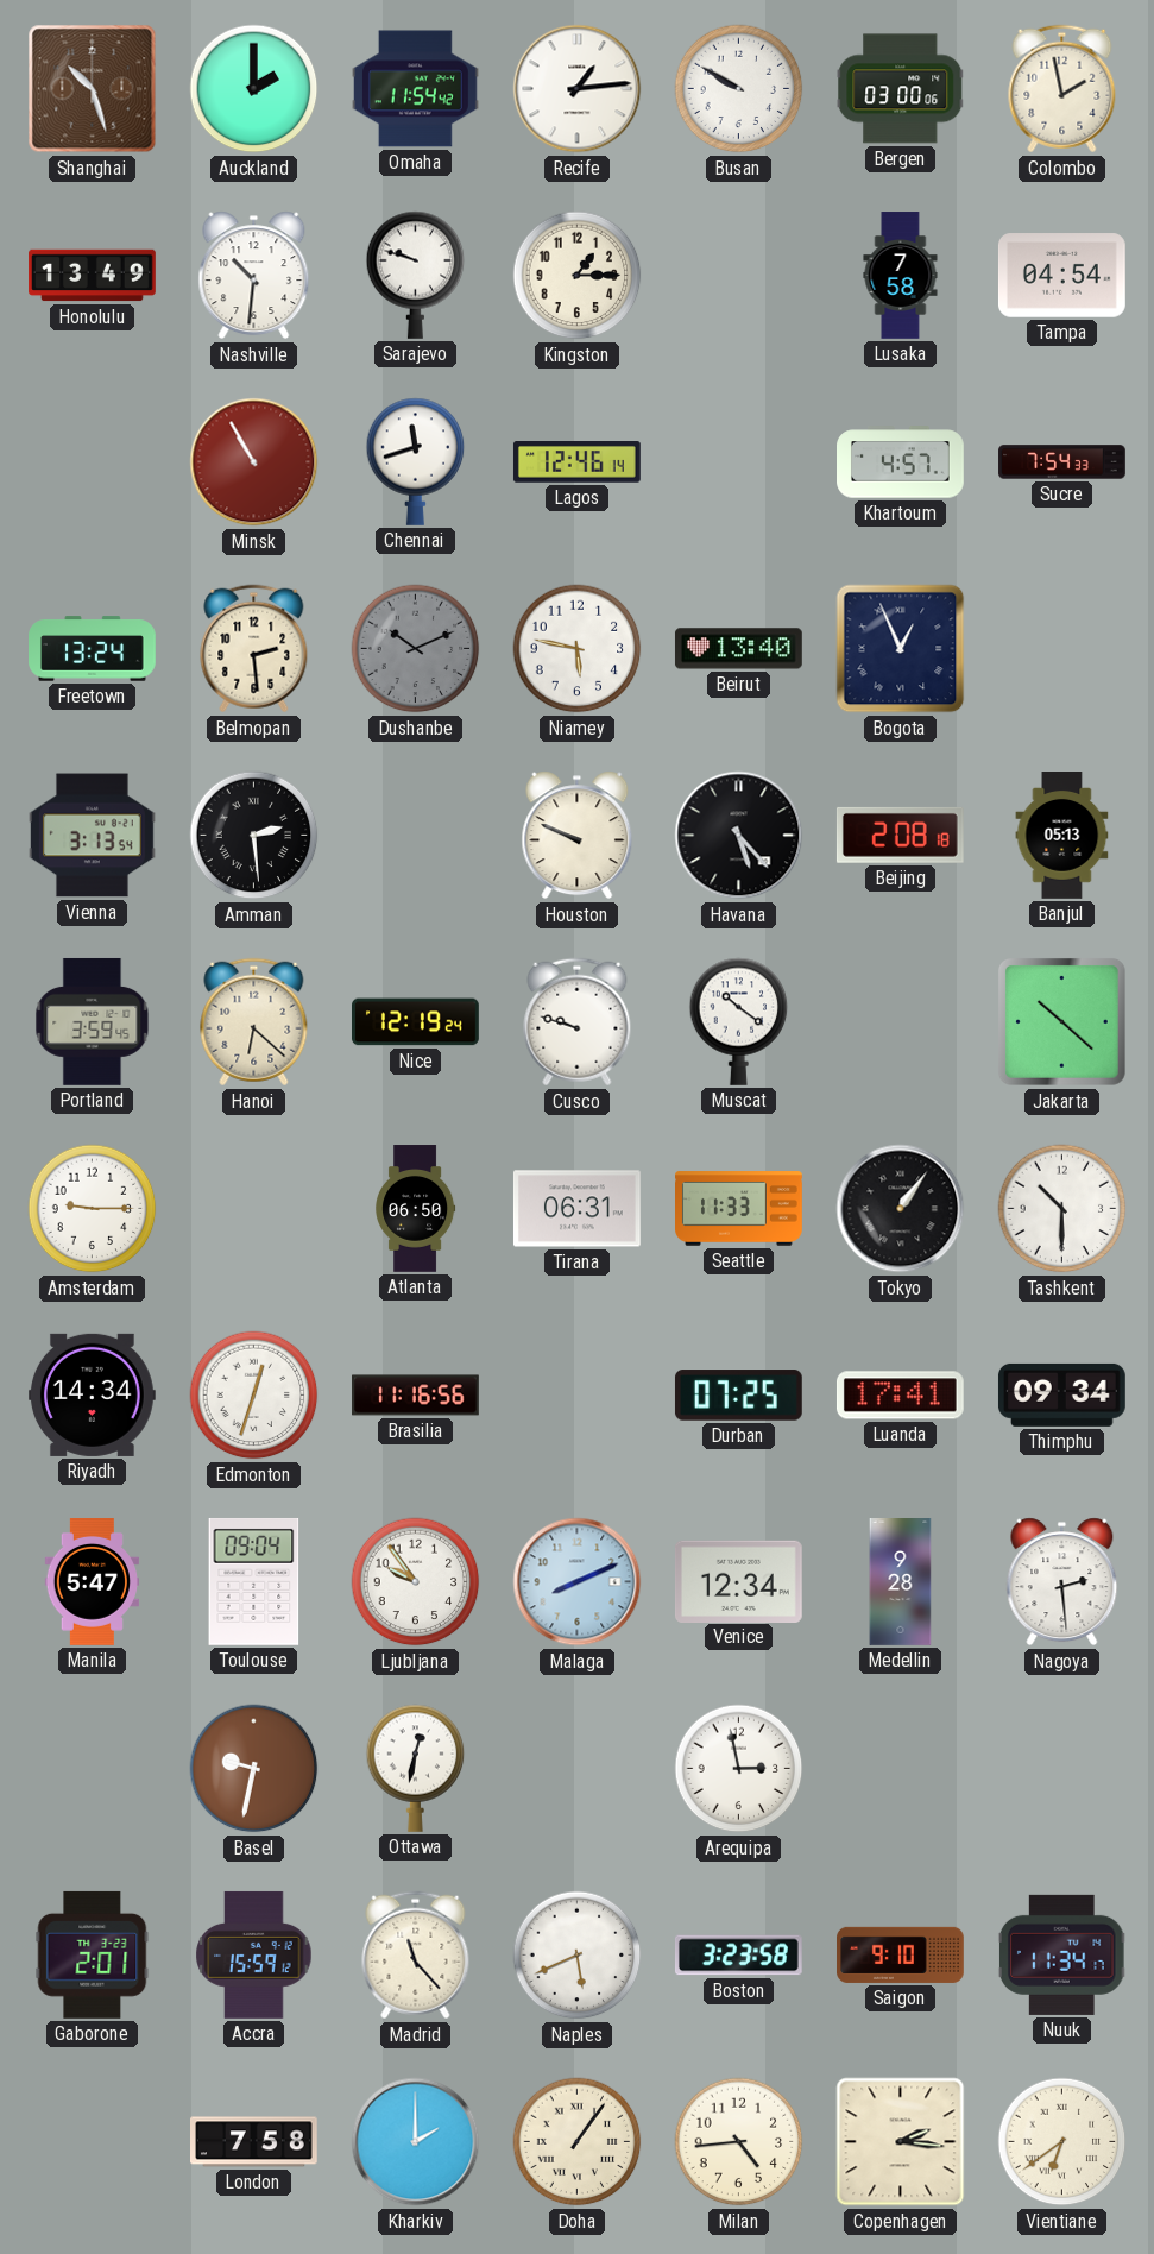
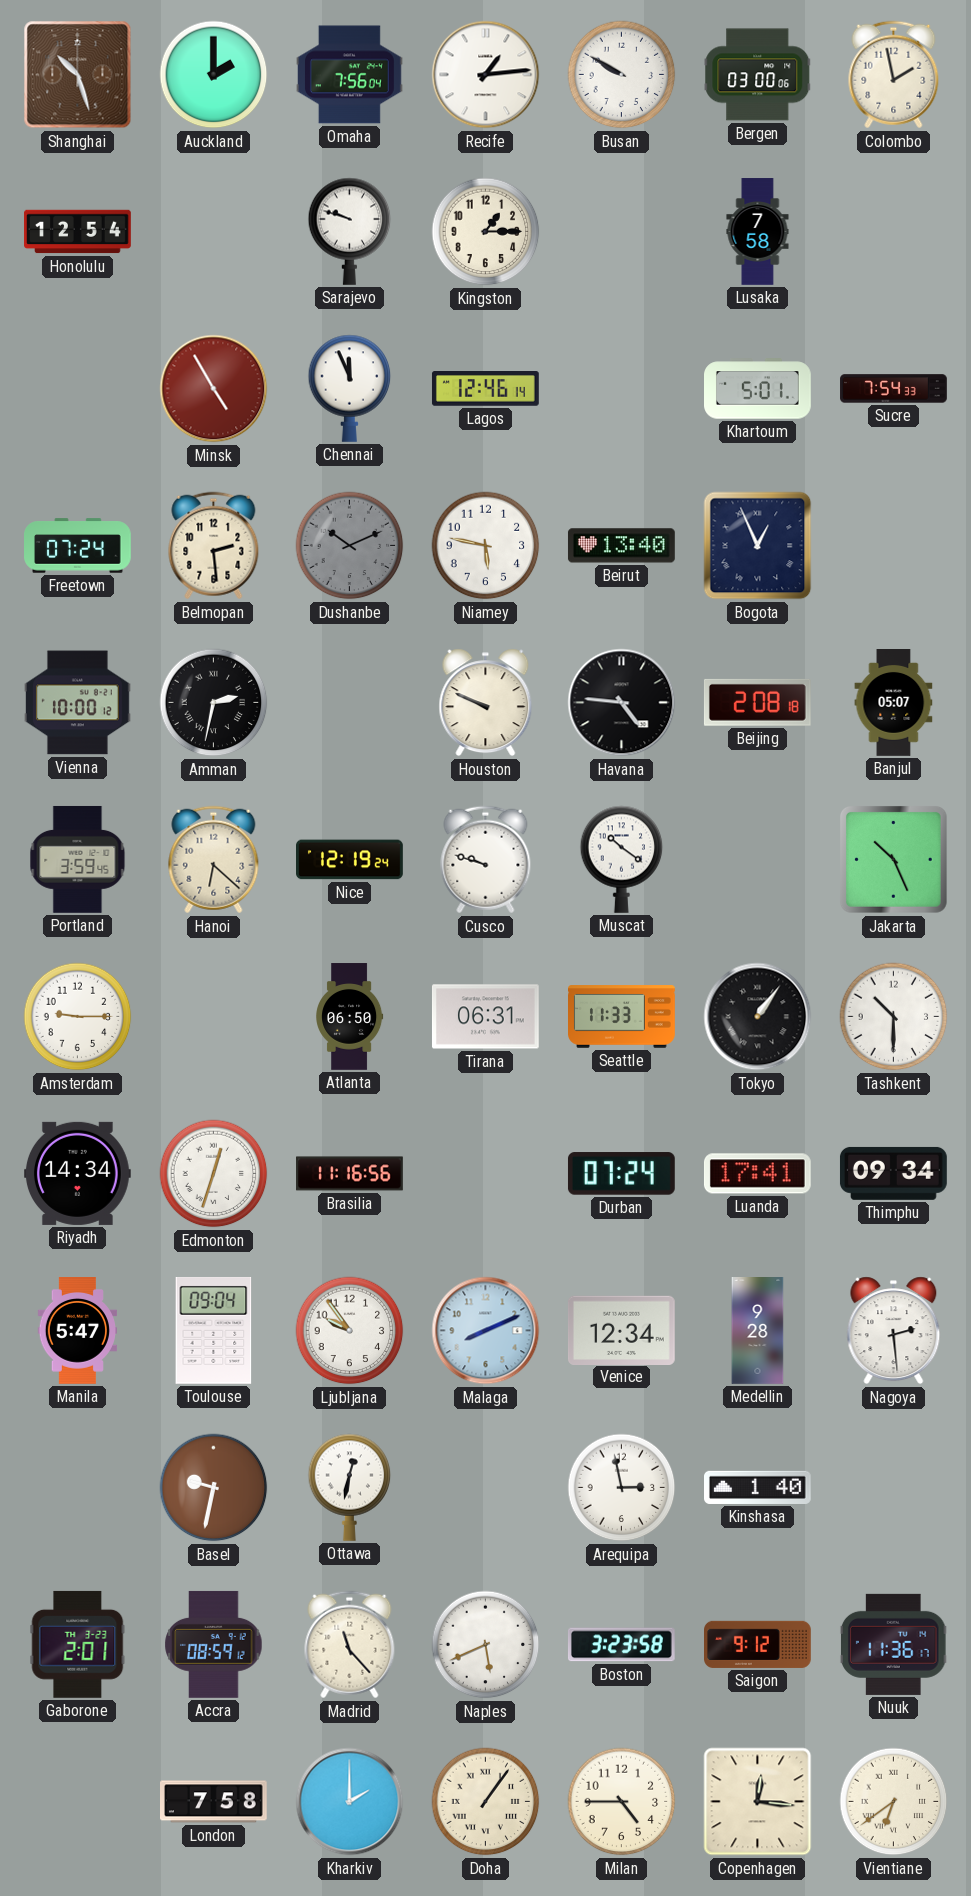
Omaha: 11:54 -> 7:56
Honolulu: 13:49 -> 12:54
Nashville: 10:31 -> none
Tampa: 04:54 -> none
Minsk: 10:55 -> 4:55
Chennai: 11:42 -> 11:56
Khartoum: 4:57 -> 5:01
Freetown: 13:24 -> 07:24
Vienna: 3:13 -> 10:00
Amman: 2:29 -> 2:32
Havana: 5:23 -> 4:46
Banjul: 05:13 -> 05:07
Jakarta: 10:22 -> 10:26
Durban: 07:25 -> 07:24
Kinshasa: none -> 1:40
Accra: 15:59 -> 08:59
Saigon: 9:10 -> 9:12
Nuuk: 11:34 -> 11:36
Milan: 4:44 -> 4:45
Copenhagen: 2:16 -> 12:16
